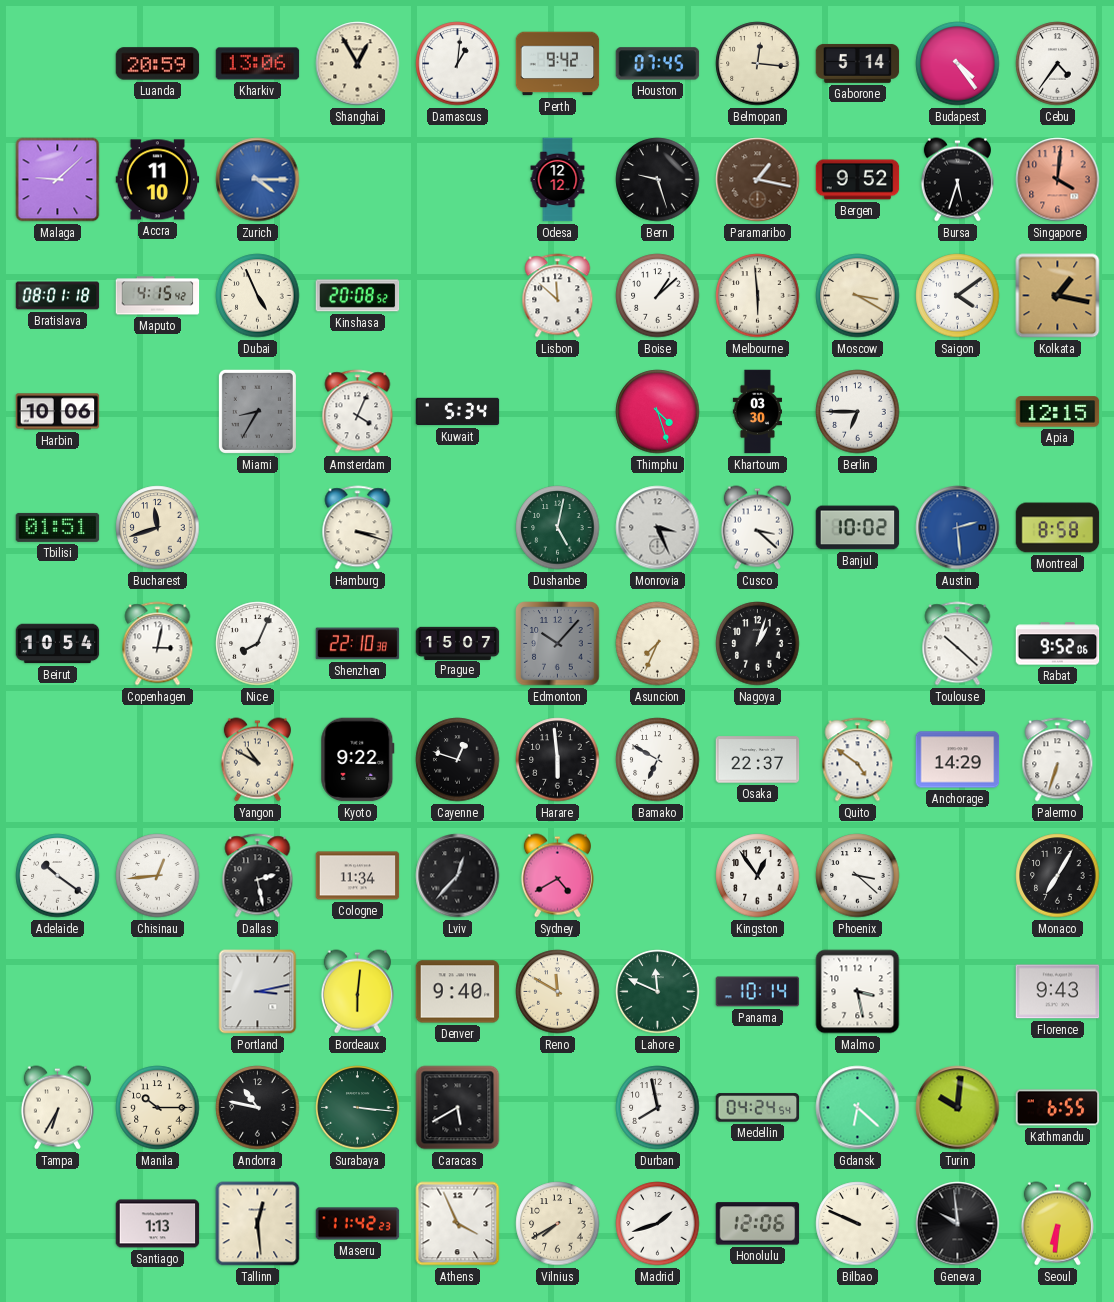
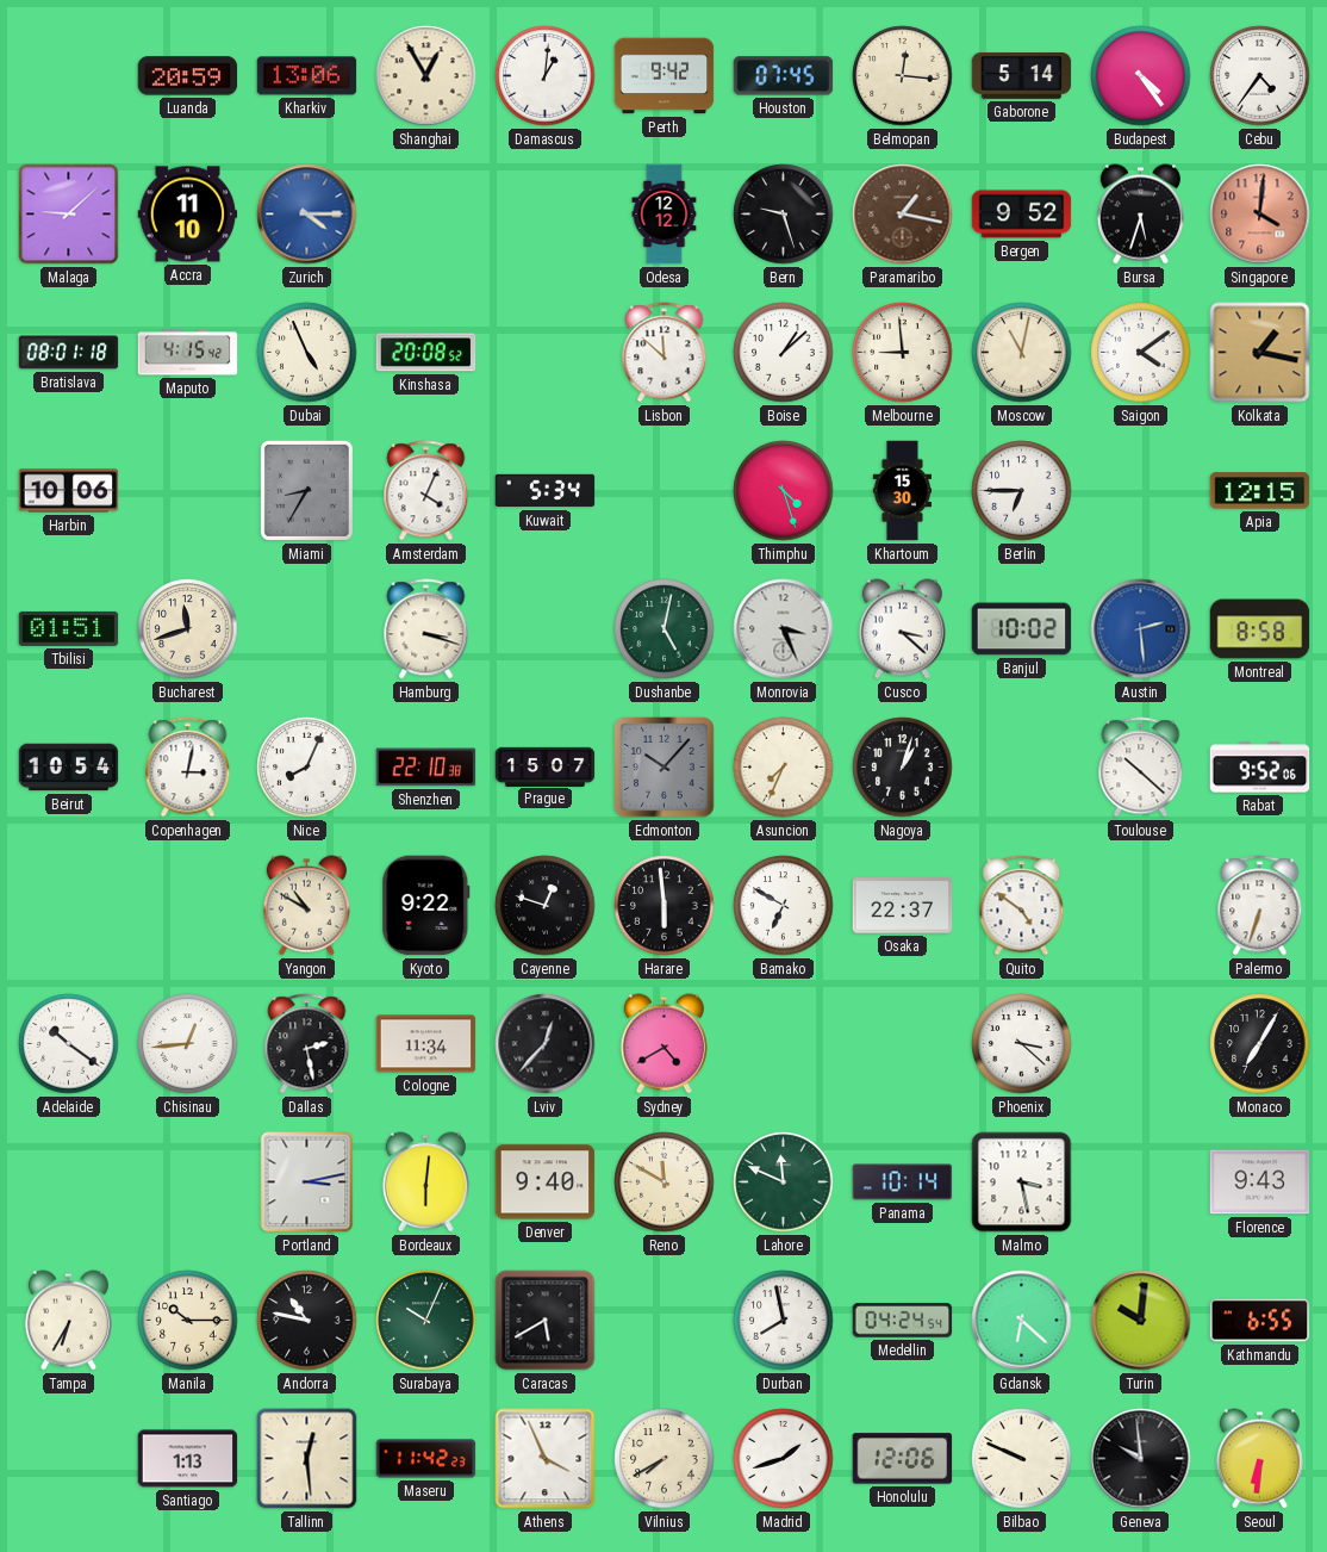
Melbourne: 5:59 -> 8:59
Moscow: 3:20 -> 11:02
Khartoum: 03:30 -> 15:30
Anchorage: 14:29 -> none
Kingston: 12:54 -> none
Surabaya: 3:16 -> 10:04
